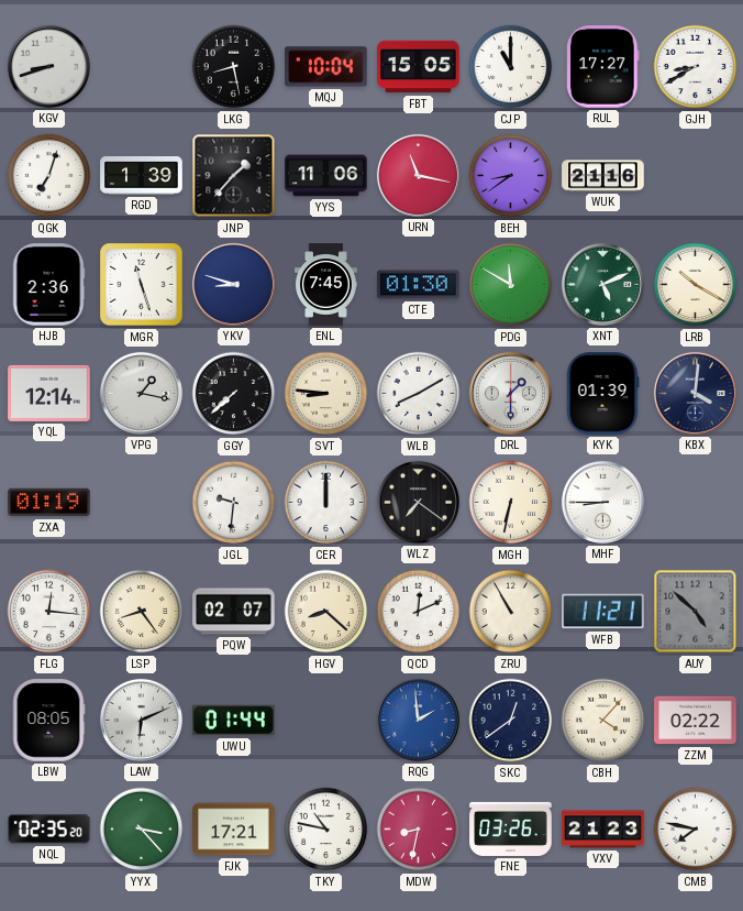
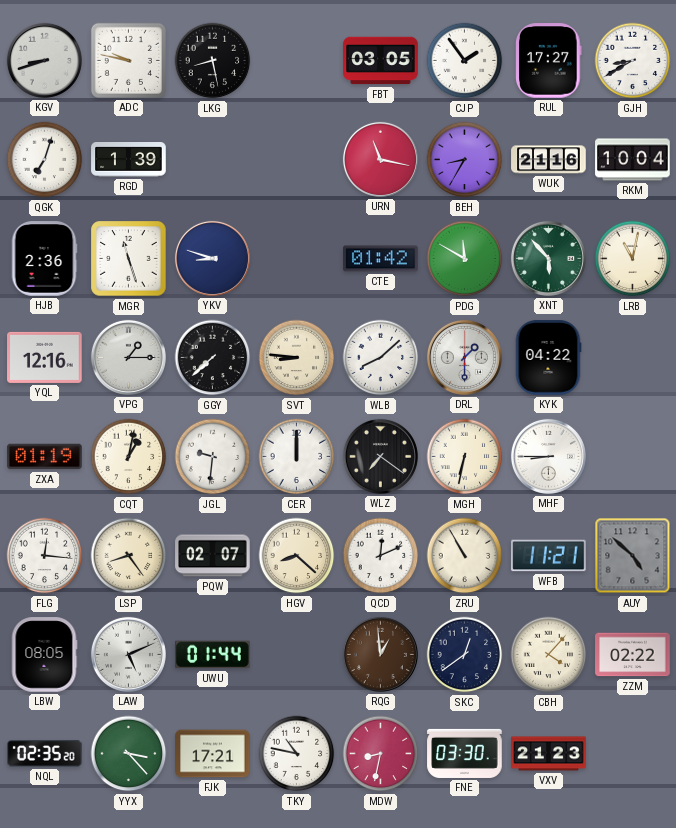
ADC: none -> 9:47
MQJ: 10:04 -> none
FBT: 15:05 -> 03:05
CJP: 11:00 -> 1:54
JNP: 1:37 -> none
YYS: 11:06 -> none
BEH: 8:39 -> 8:35
RKM: none -> 10:04
ENL: 7:45 -> none
CTE: 01:30 -> 01:42
XNT: 5:11 -> 5:53
LRB: 10:20 -> 11:02
YQL: 12:14 -> 12:16
VPG: 1:17 -> 1:15
WLB: 8:10 -> 8:08
KYK: 01:39 -> 04:22
KBX: 4:01 -> none
CQT: none -> 1:02
LAW: 6:11 -> 5:11
RQG: 1:59 -> 12:59
RQG dial: blue -> brown
FNE: 03:26 -> 03:30
CMB: 7:47 -> none
